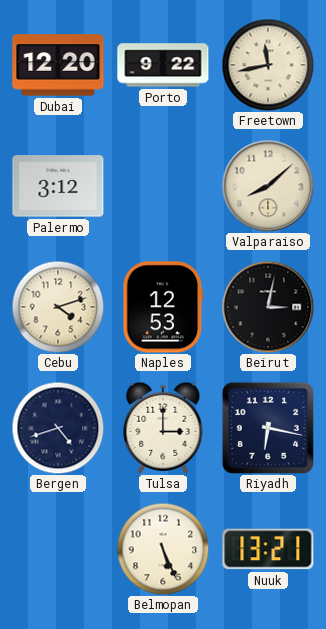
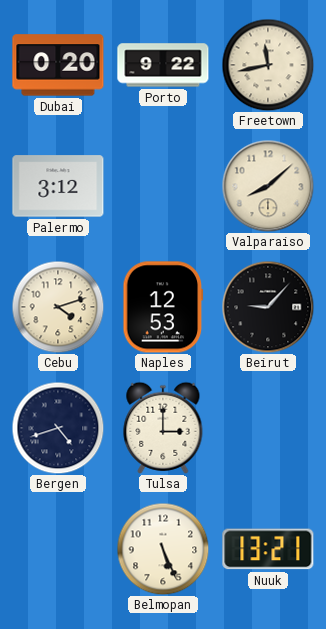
Dubai: 12:20 -> 0:20
Beirut: 3:02 -> 9:07
Riyadh: 6:17 -> none
